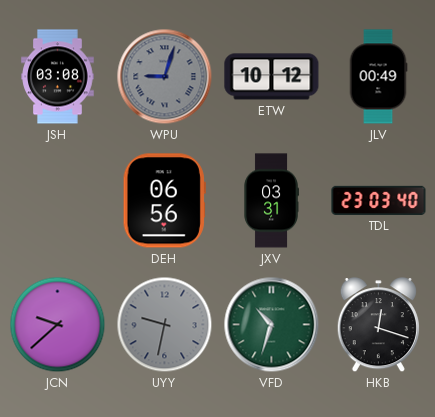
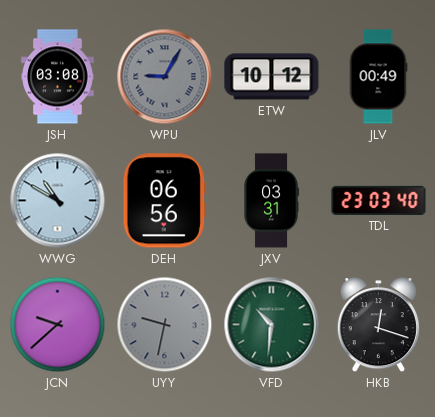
WPU: 9:03 -> 9:05
WWG: none -> 10:50
VFD: 10:33 -> 10:31
